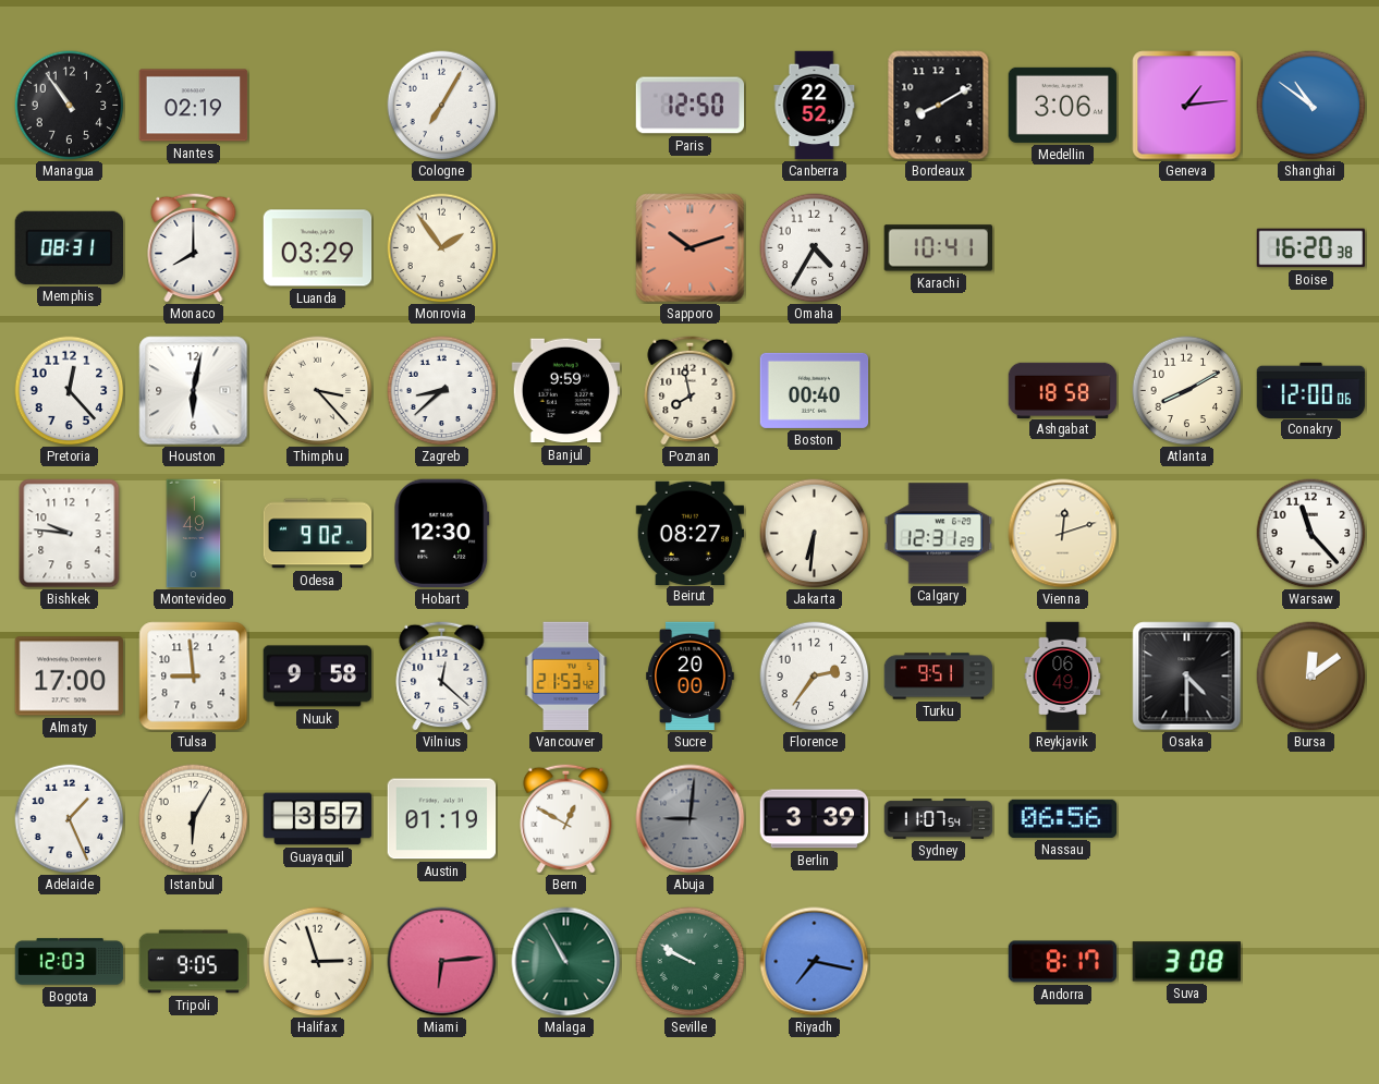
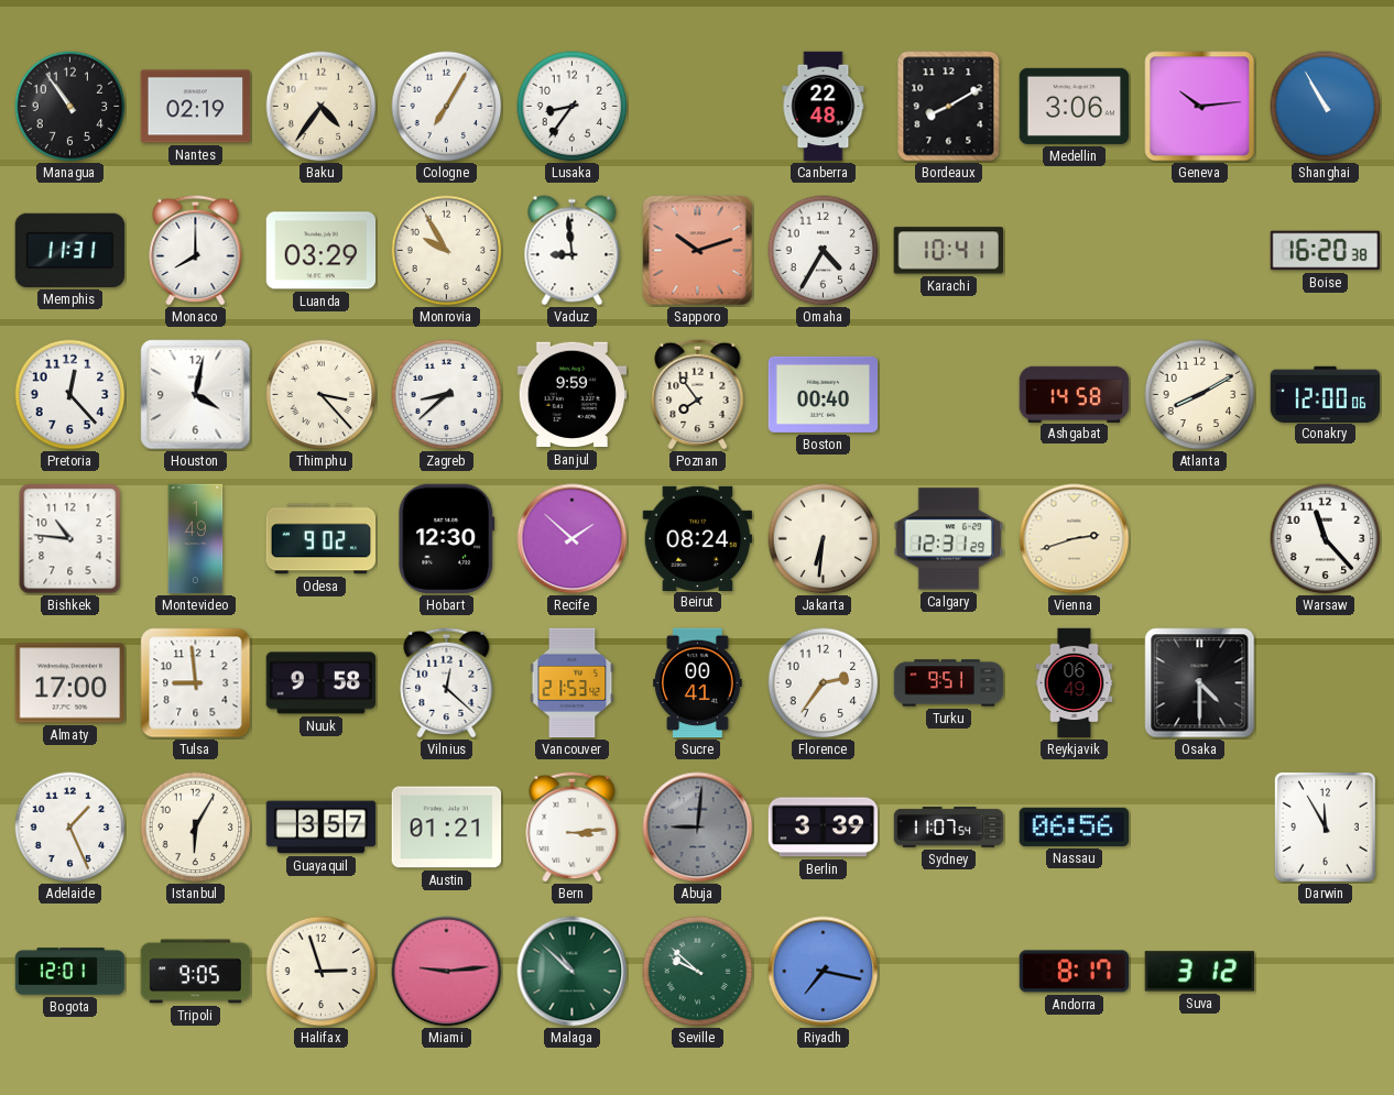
Baku: none -> 4:36
Lusaka: none -> 8:36
Paris: 12:50 -> none
Canberra: 22:52 -> 22:48
Geneva: 1:14 -> 10:14
Shanghai: 10:51 -> 10:55
Memphis: 08:31 -> 11:31
Monrovia: 1:54 -> 9:55
Vaduz: none -> 8:59
Houston: 6:02 -> 4:02
Poznan: 7:58 -> 7:54
Ashgabat: 18:58 -> 14:58
Bishkek: 9:46 -> 10:46
Recife: none -> 1:52
Beirut: 08:27 -> 08:24
Vienna: 12:12 -> 2:42
Sucre: 20:00 -> 00:41
Bursa: 12:09 -> none
Austin: 01:19 -> 01:21
Bern: 12:50 -> 3:14
Darwin: none -> 11:55
Bogota: 12:03 -> 12:01
Miami: 6:14 -> 9:14
Malaga: 10:55 -> 10:52
Seville: 9:50 -> 9:52
Suva: 3:08 -> 3:12
